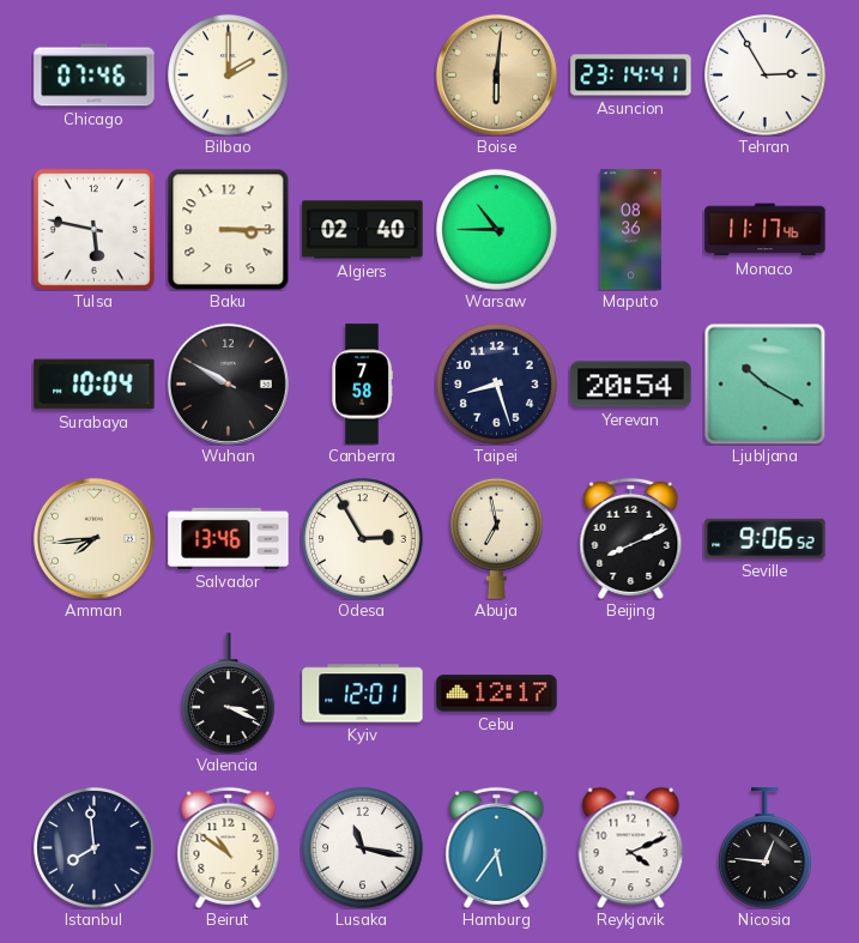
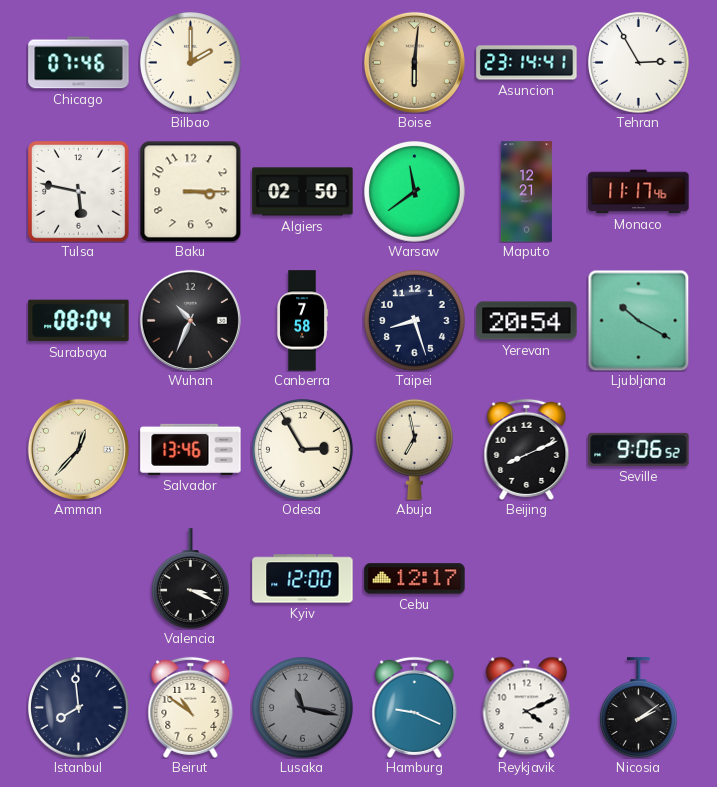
Algiers: 02:40 -> 02:50
Warsaw: 10:45 -> 11:39
Maputo: 08:36 -> 12:21
Surabaya: 10:04 -> 08:04
Wuhan: 9:50 -> 10:34
Amman: 7:44 -> 12:37
Kyiv: 12:01 -> 12:00
Lusaka dial: white -> grey
Hamburg: 5:36 -> 9:19
Nicosia: 12:46 -> 2:09
